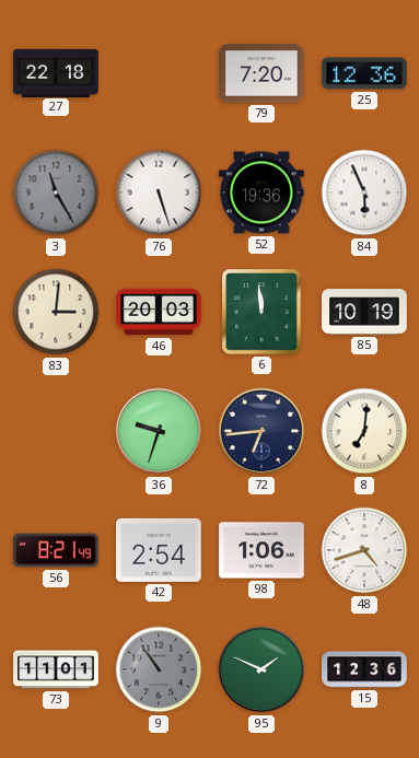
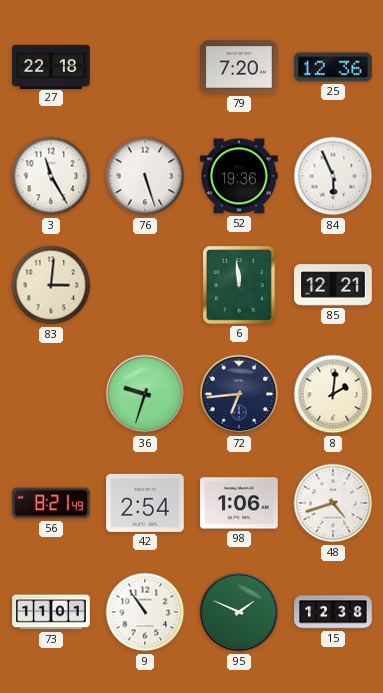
3 dial: grey -> white
46: 20:03 -> none
85: 10:19 -> 12:21
8: 7:01 -> 2:01
9 dial: grey -> white
15: 12:36 -> 12:38
